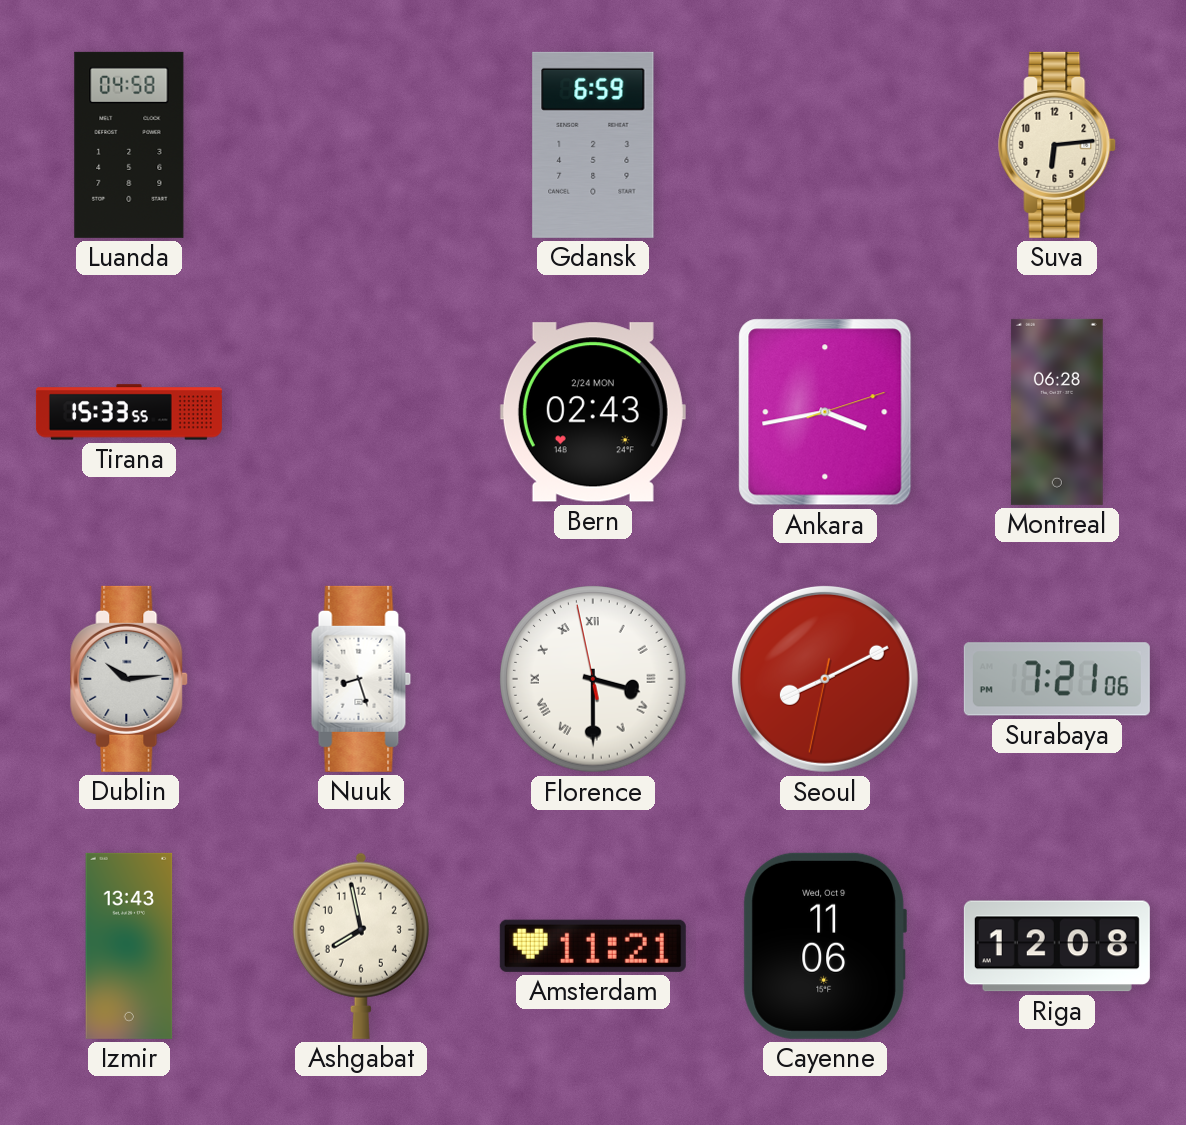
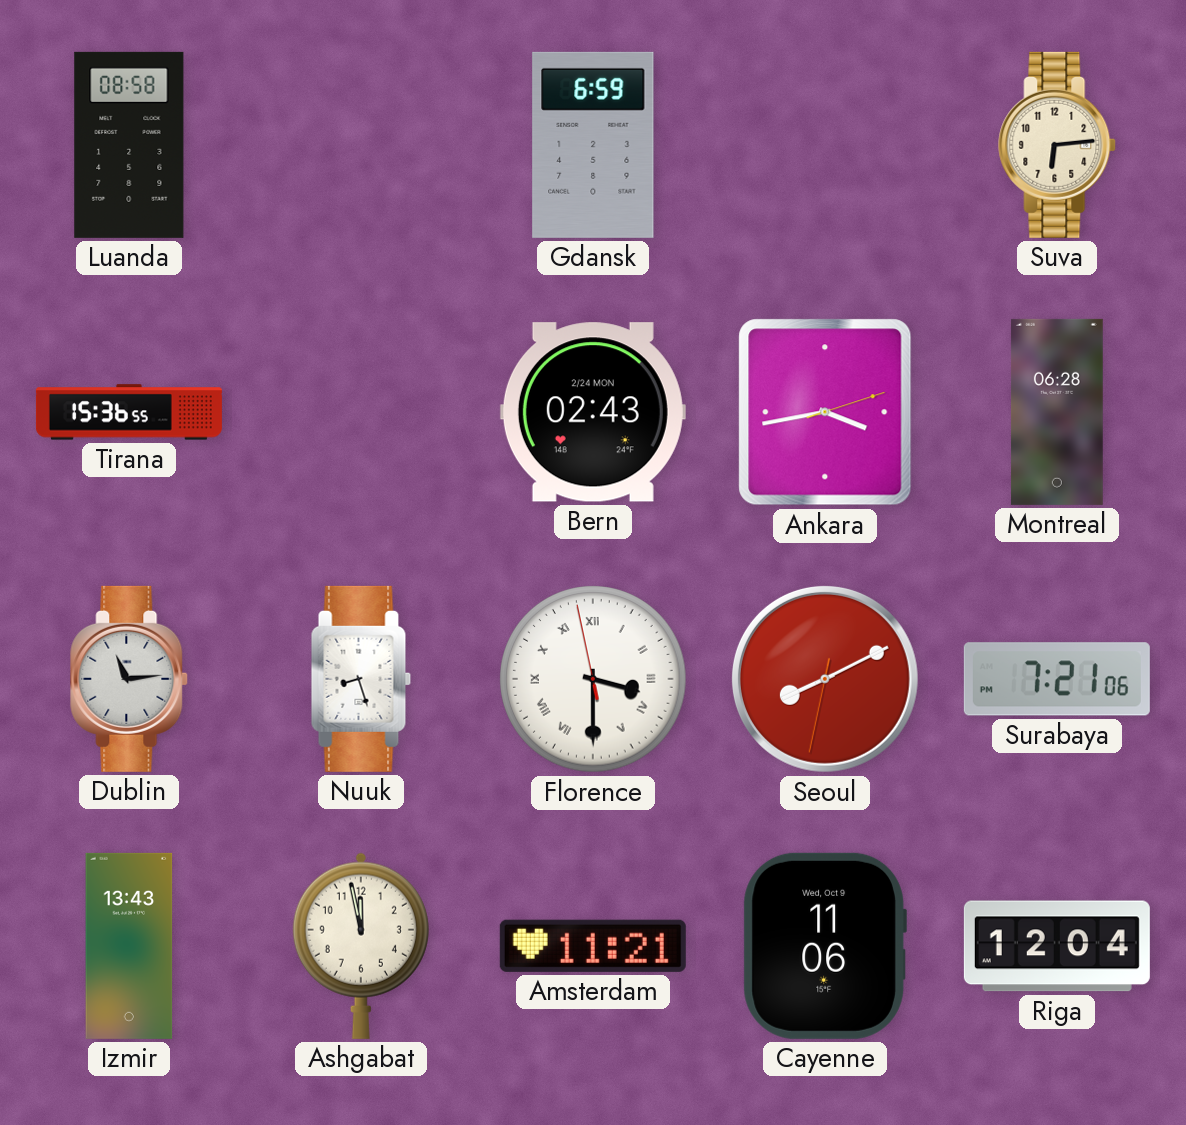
Luanda: 04:58 -> 08:58
Tirana: 15:33 -> 15:36
Dublin: 10:14 -> 11:14
Ashgabat: 7:58 -> 11:58
Riga: 12:08 -> 12:04
